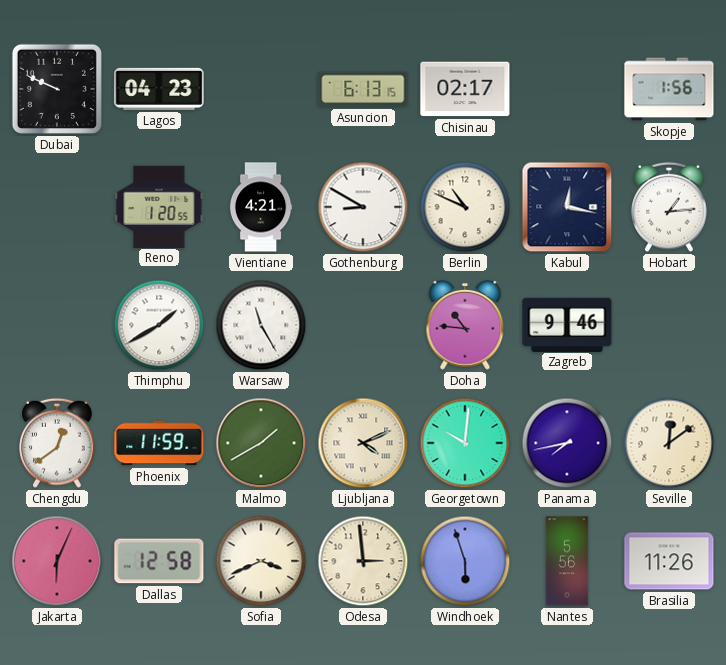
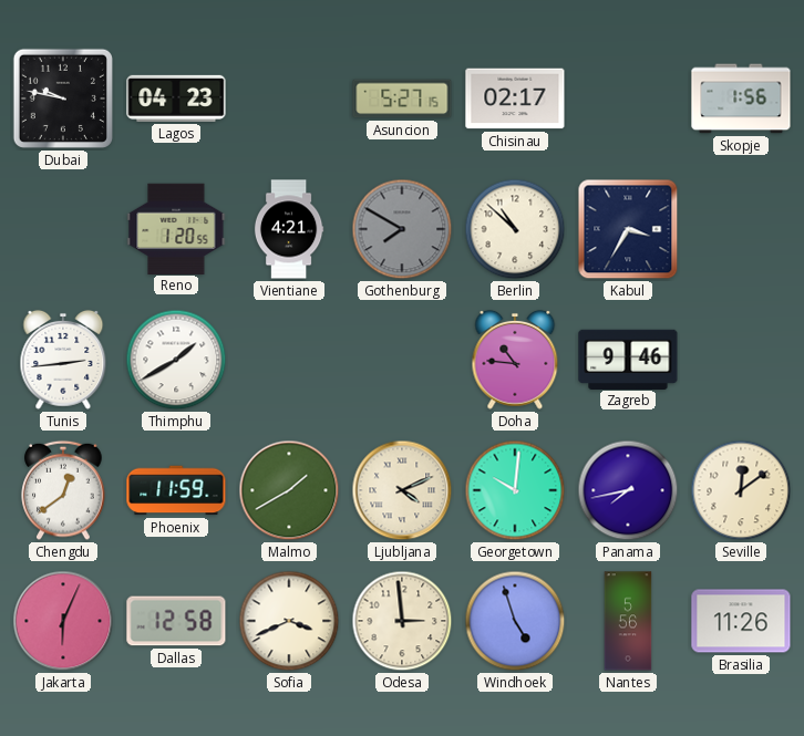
Dubai: 9:49 -> 9:47
Asuncion: 6:13 -> 5:27
Gothenburg: 8:50 -> 7:50
Gothenburg dial: white -> grey
Berlin: 10:49 -> 10:52
Kabul: 12:17 -> 3:35
Hobart: 1:14 -> none
Tunis: none -> 2:44
Warsaw: 11:25 -> none
Windhoek: 5:57 -> 4:57
